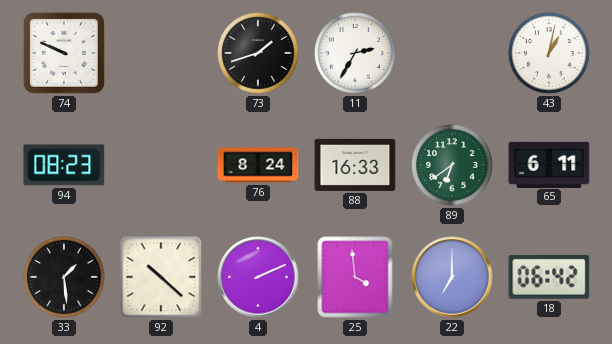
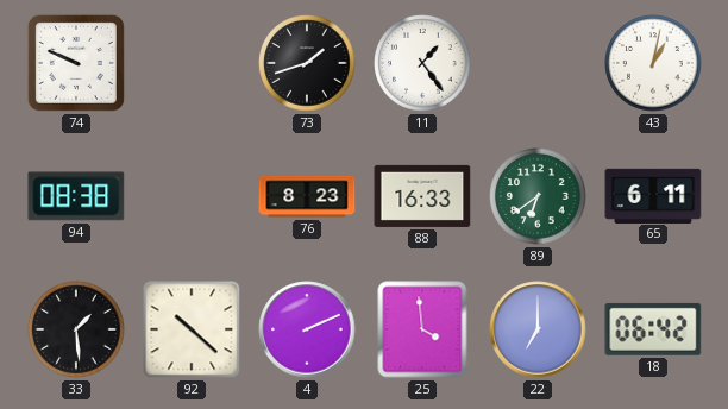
11: 2:35 -> 1:24
94: 08:23 -> 08:38
76: 8:24 -> 8:23
